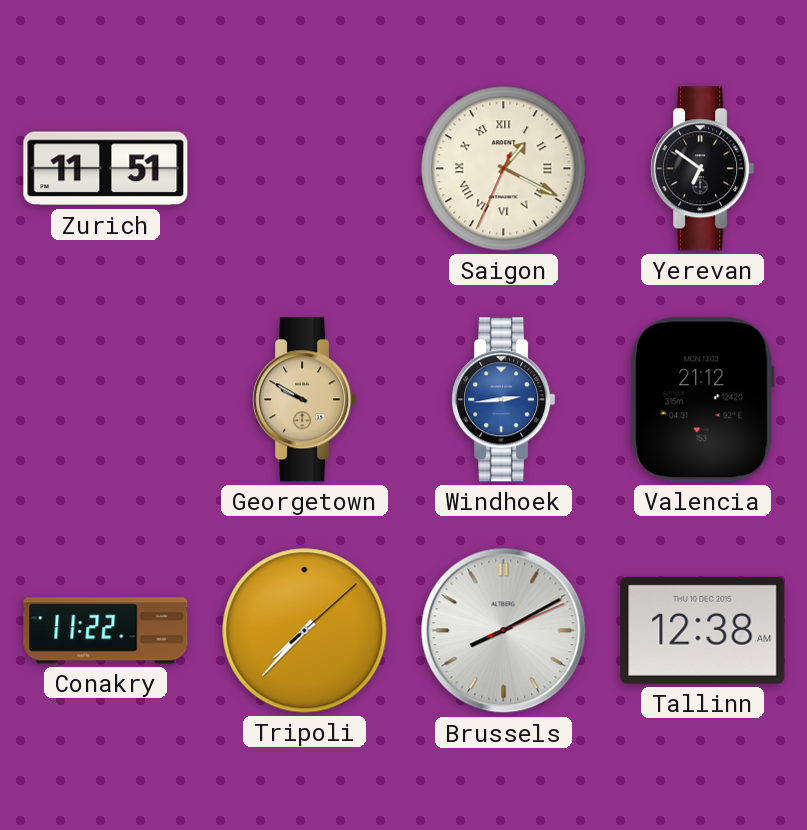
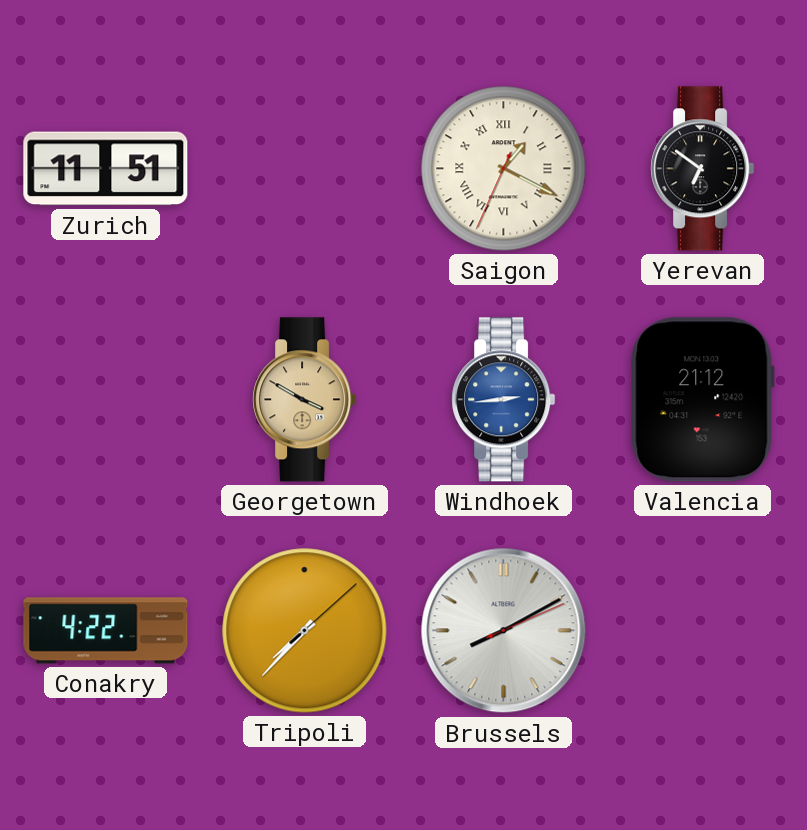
Georgetown: 9:50 -> 3:50
Conakry: 11:22 -> 4:22
Tallinn: 12:38 -> none
